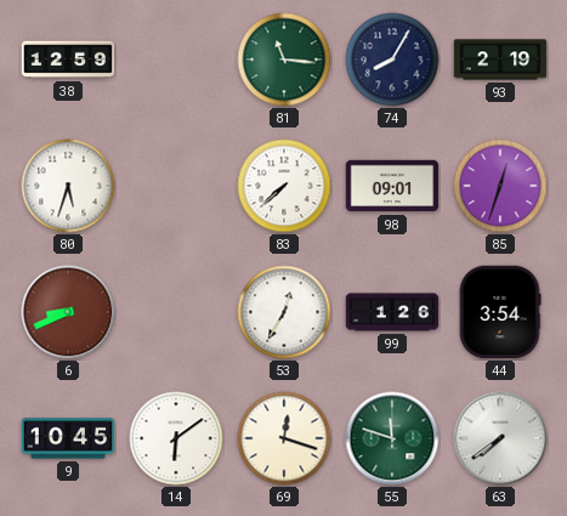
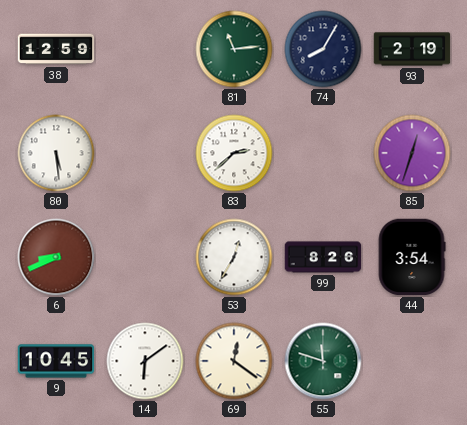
81: 11:16 -> 11:14
80: 5:33 -> 5:29
83: 7:38 -> 2:38
98: 09:01 -> none
99: 1:26 -> 8:26
69: 12:18 -> 12:21
63: 7:39 -> none
